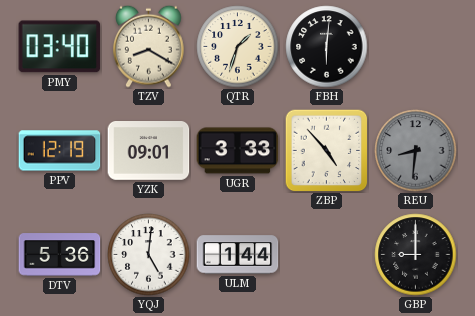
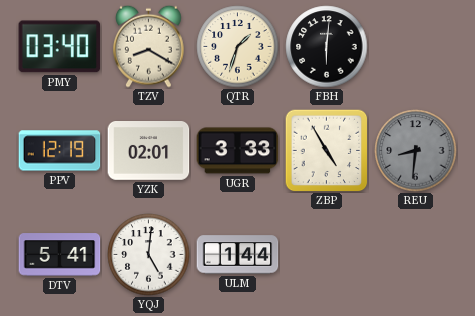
YZK: 09:01 -> 02:01
ZBP: 4:53 -> 4:55
DTV: 5:36 -> 5:41
GBP: 9:00 -> none
